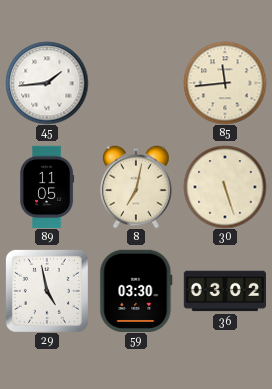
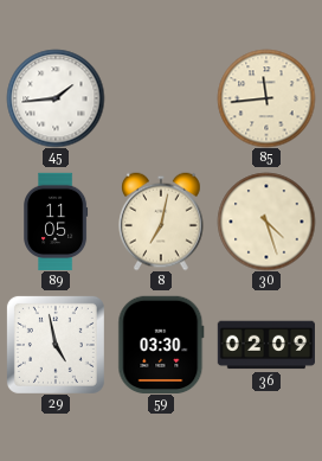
30: 5:27 -> 4:27
36: 03:02 -> 02:09
